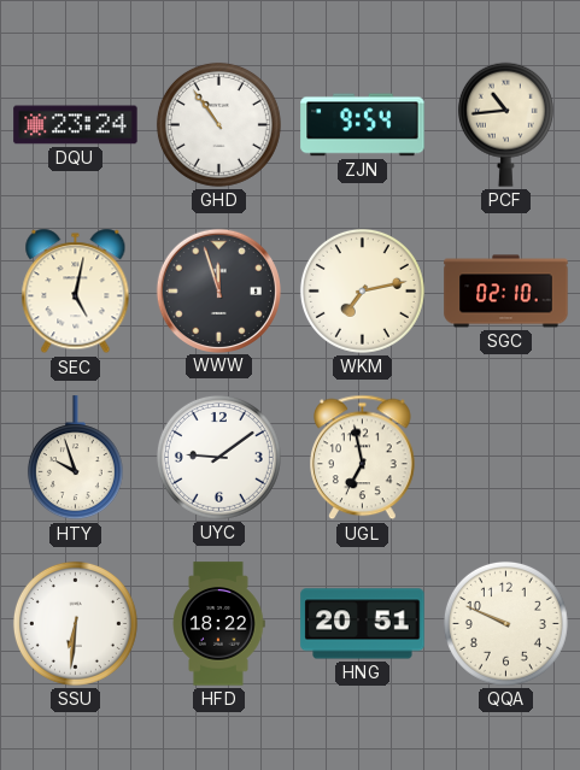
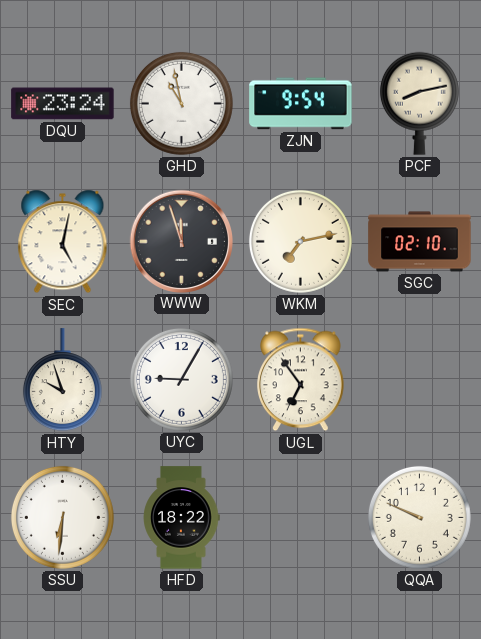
GHD: 10:54 -> 10:58
PCF: 10:44 -> 8:13
UYC: 9:09 -> 9:05
UGL: 6:58 -> 6:54
HNG: 20:51 -> none
